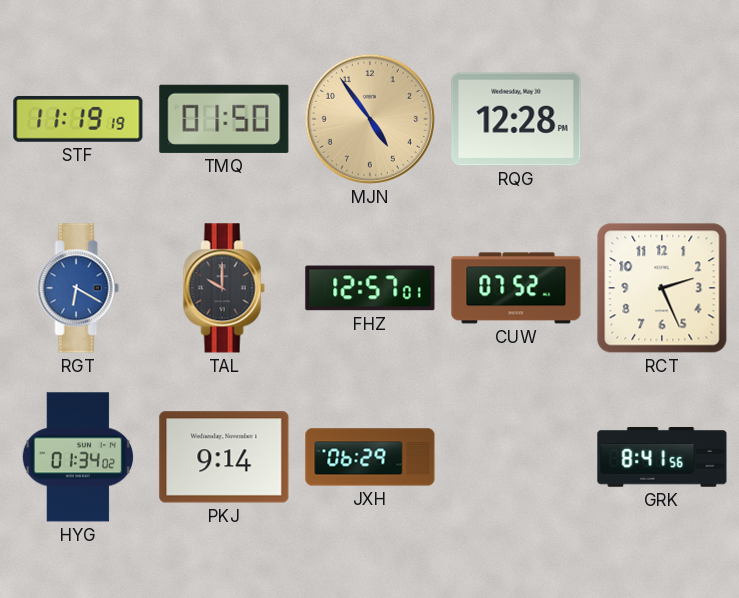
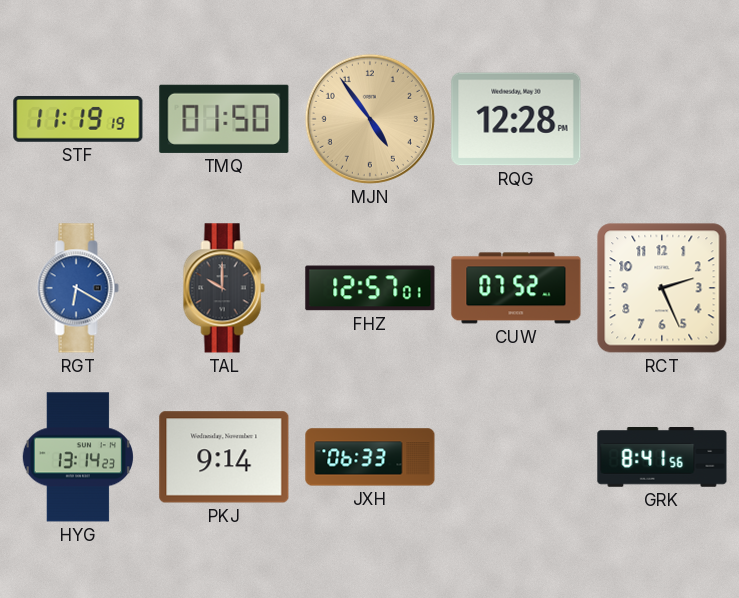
HYG: 01:34 -> 13:14
JXH: 06:29 -> 06:33
